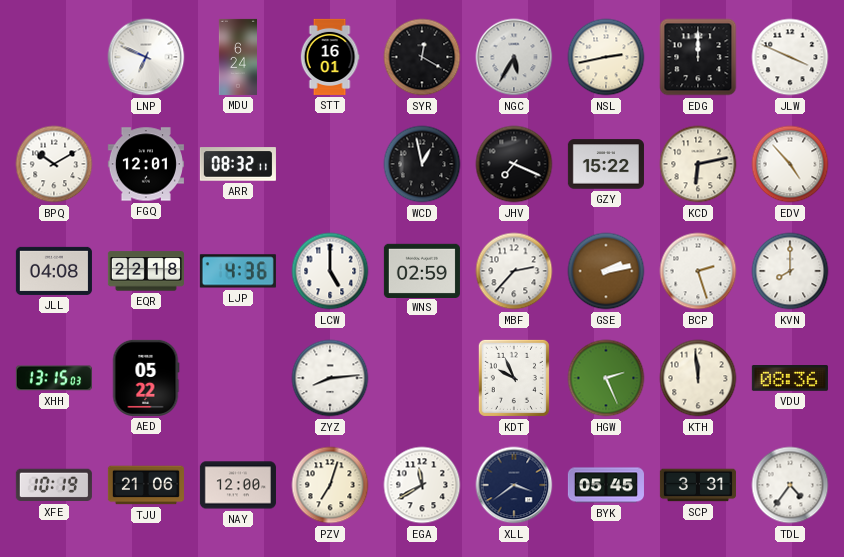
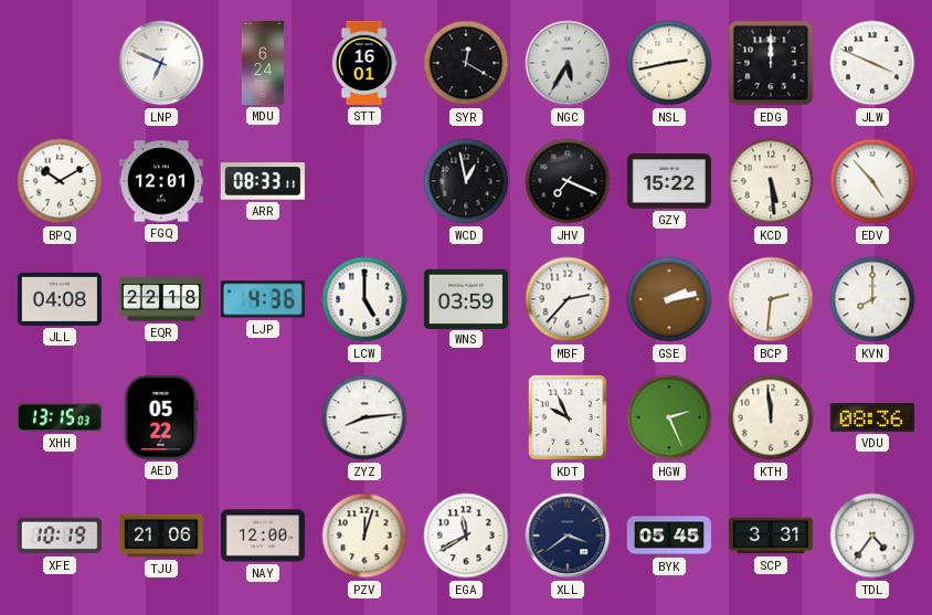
ARR: 08:32 -> 08:33
KCD: 6:13 -> 5:29
WNS: 02:59 -> 03:59
BCP: 2:27 -> 2:31
PZV: 7:03 -> 12:03
